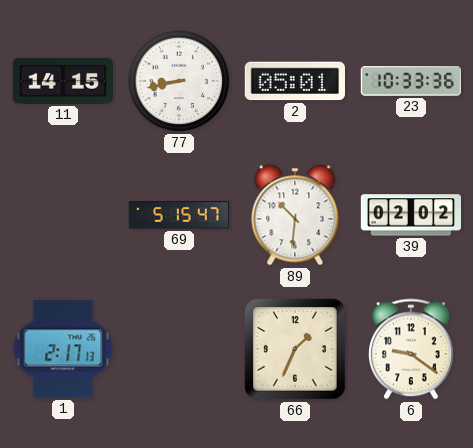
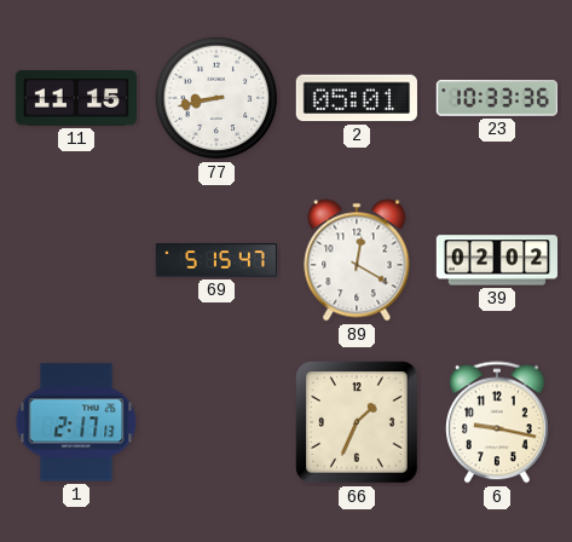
11: 14:15 -> 11:15
89: 10:31 -> 12:20
6: 9:21 -> 9:17
